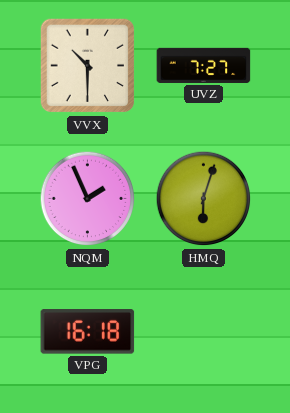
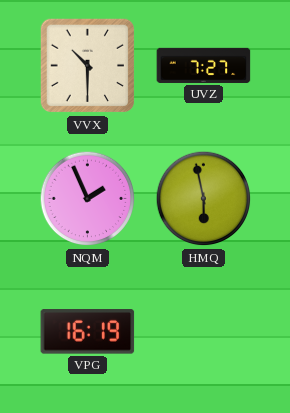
HMQ: 6:03 -> 5:58
VPG: 16:18 -> 16:19
